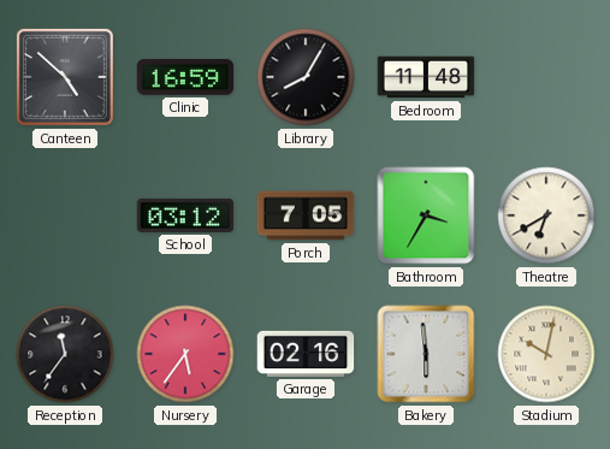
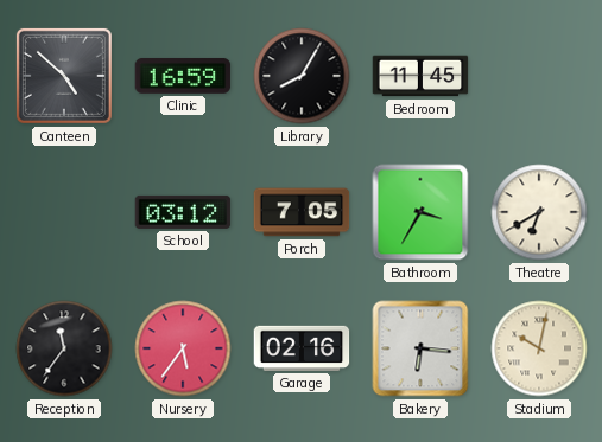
Bedroom: 11:48 -> 11:45
Bakery: 5:59 -> 6:16
